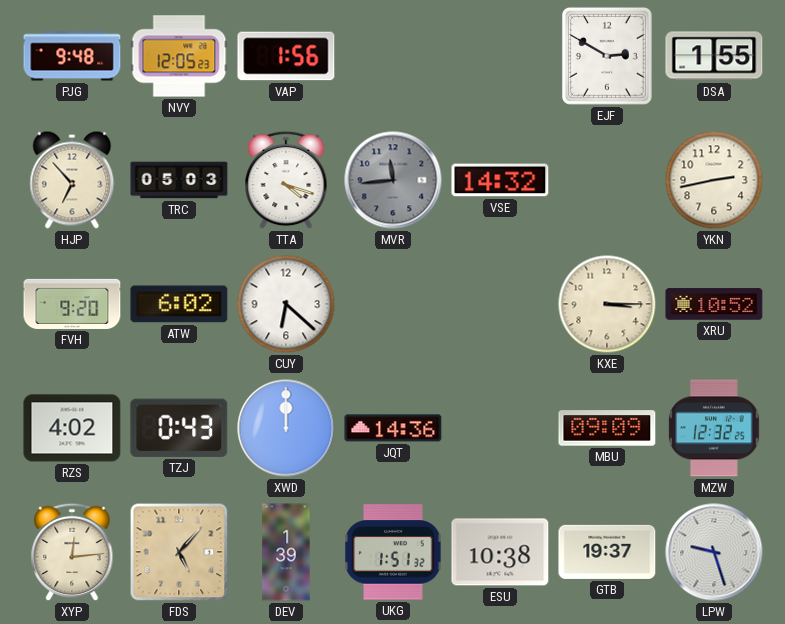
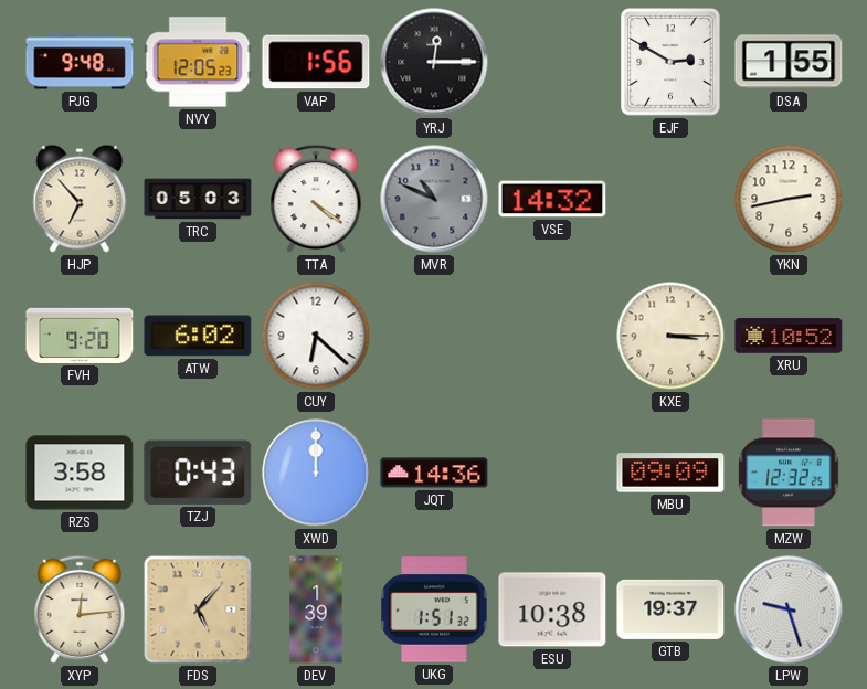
YRJ: none -> 12:15
TTA: 4:18 -> 4:21
MVR: 11:44 -> 10:49
RZS: 4:02 -> 3:58
